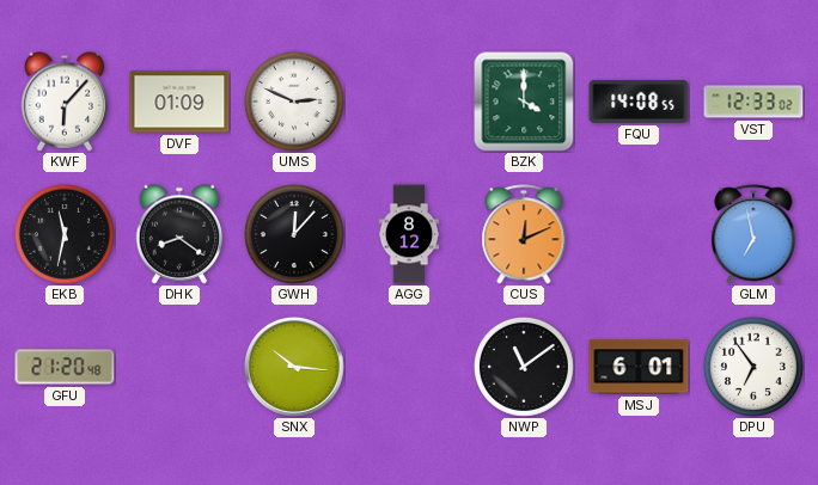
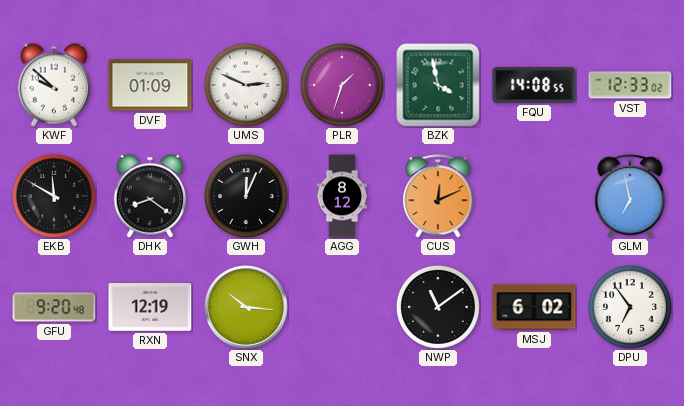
KWF: 6:07 -> 9:52
PLR: none -> 1:33
BZK: 4:00 -> 3:58
EKB: 11:32 -> 11:50
GWH: 12:07 -> 12:04
GFU: 21:20 -> 9:20
RXN: none -> 12:19
MSJ: 6:01 -> 6:02
